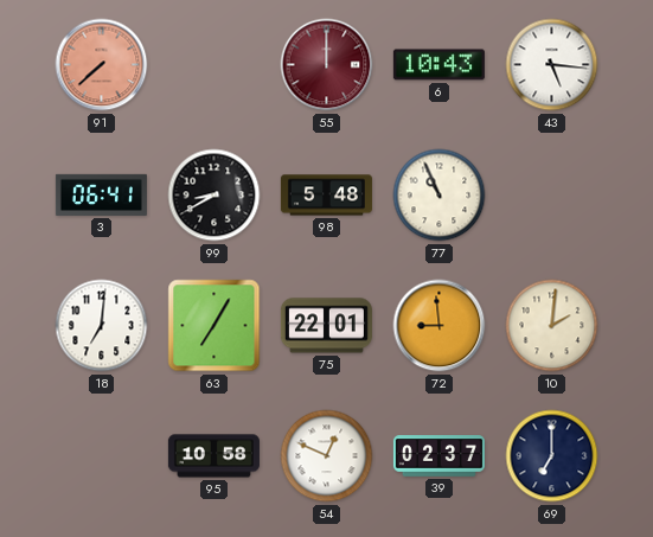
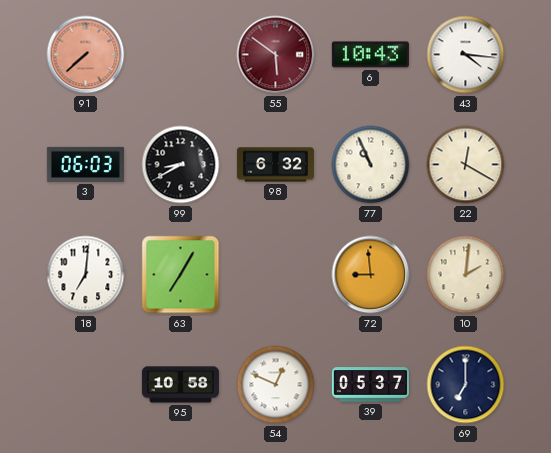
55: 12:00 -> 5:51
43: 5:16 -> 4:16
3: 06:41 -> 06:03
98: 5:48 -> 6:32
22: none -> 12:20
75: 22:01 -> none
39: 02:37 -> 05:37
